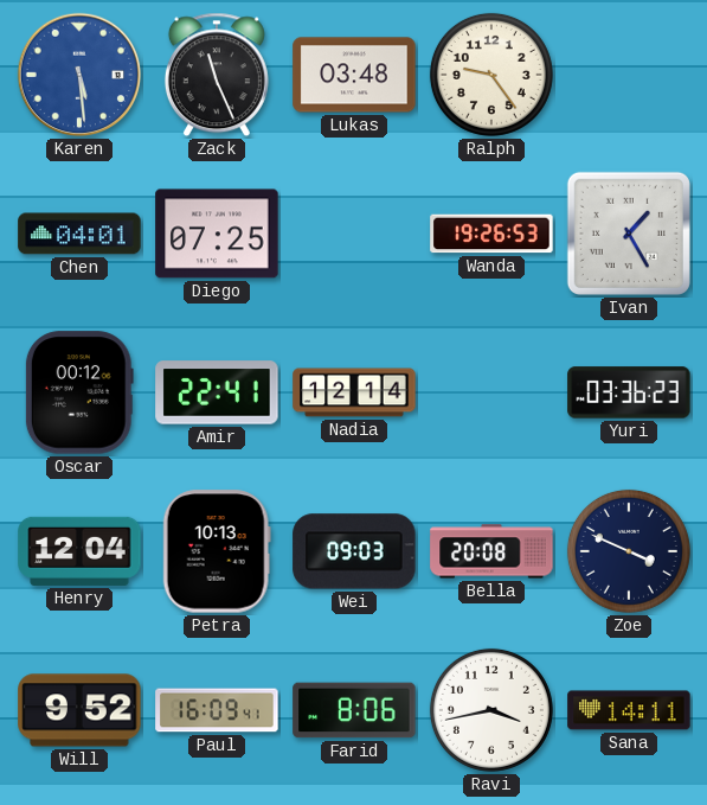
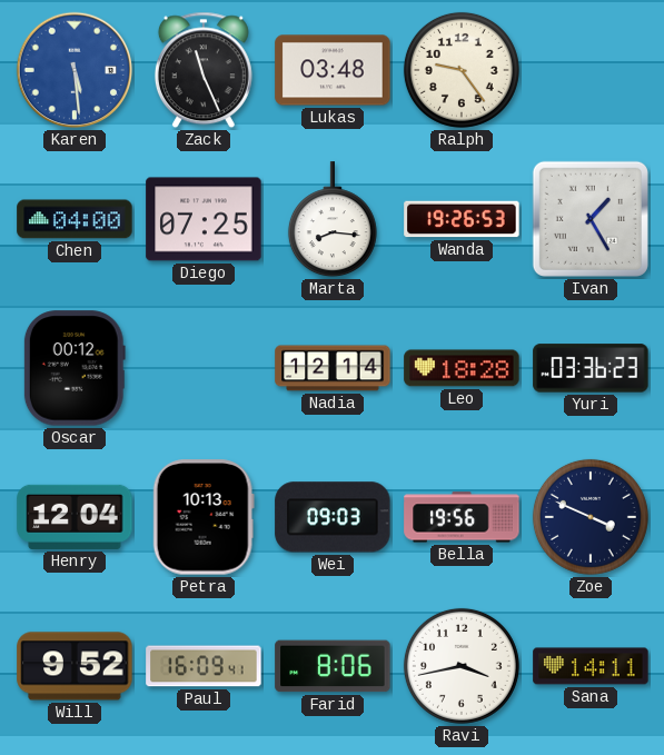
Chen: 04:01 -> 04:00
Marta: none -> 8:16
Amir: 22:41 -> none
Leo: none -> 18:28
Bella: 20:08 -> 19:56
